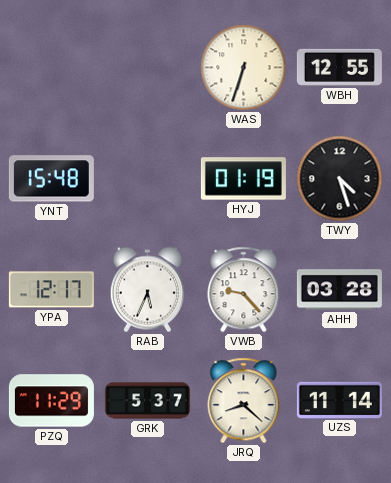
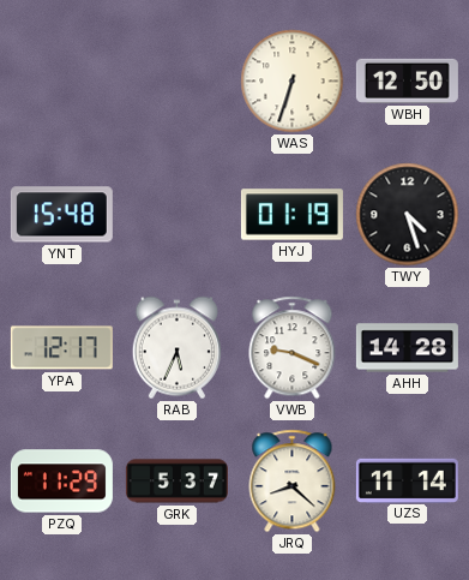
WBH: 12:55 -> 12:50
VWB: 9:23 -> 9:19
AHH: 03:28 -> 14:28
